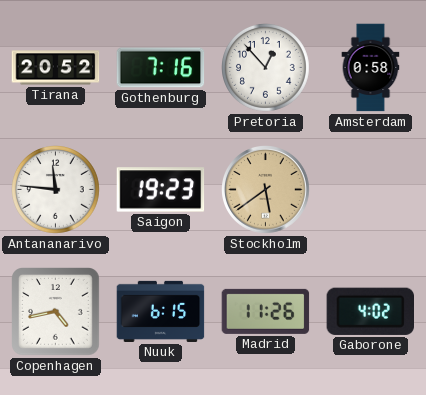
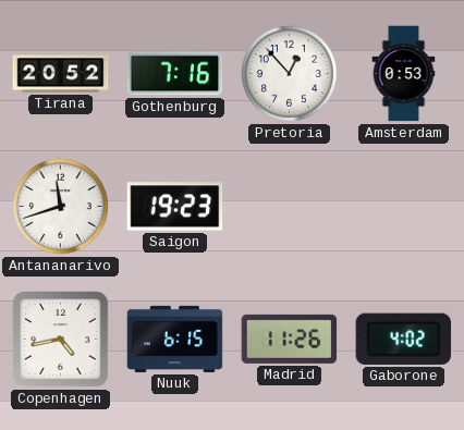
Amsterdam: 0:58 -> 0:53
Antananarivo: 11:46 -> 11:42
Stockholm: 5:39 -> none
